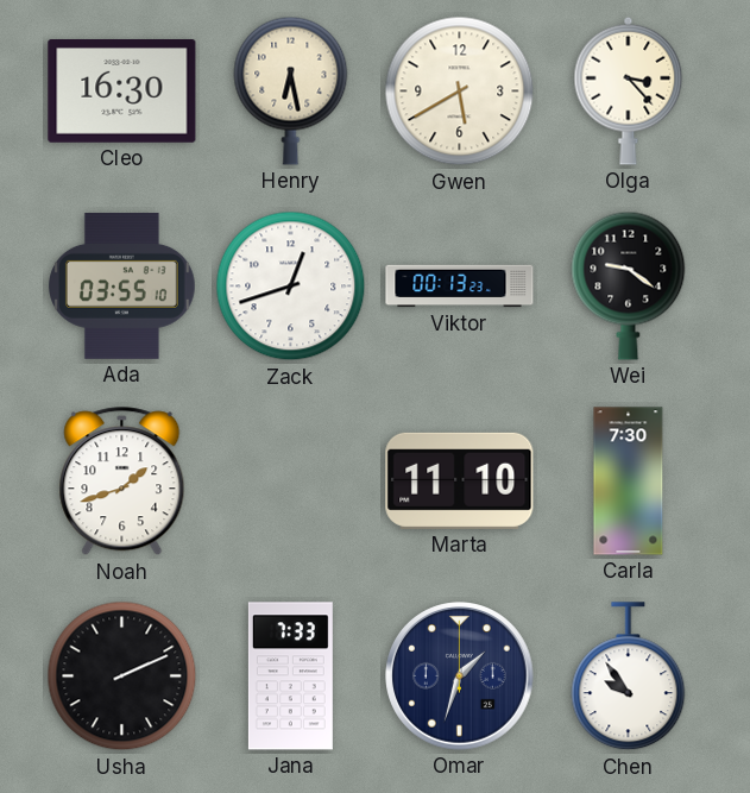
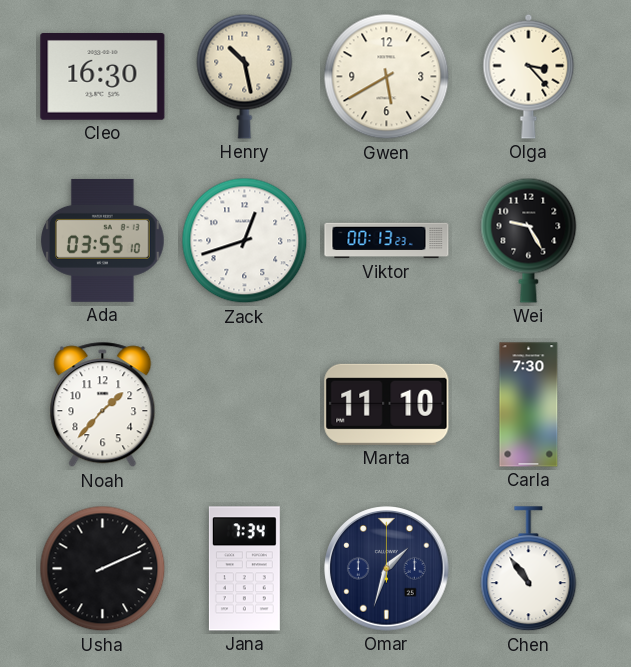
Henry: 6:28 -> 10:28
Wei: 9:21 -> 9:25
Noah: 1:42 -> 1:37
Jana: 7:33 -> 7:34
Chen: 9:54 -> 10:54
